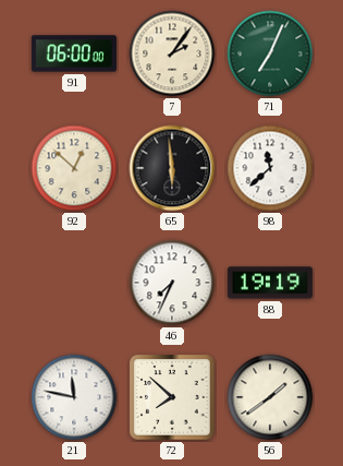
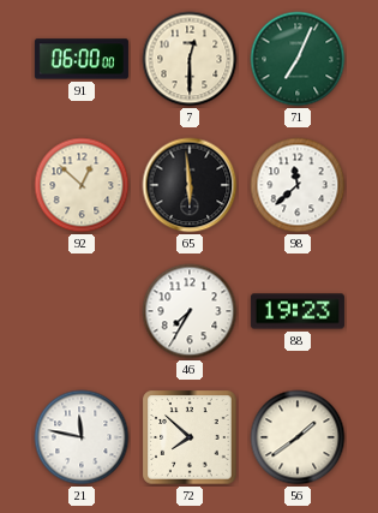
7: 2:06 -> 12:30
46: 7:34 -> 7:35
88: 19:19 -> 19:23
